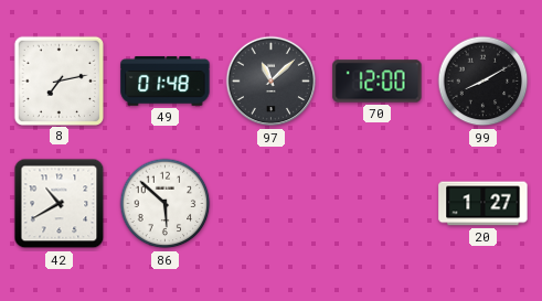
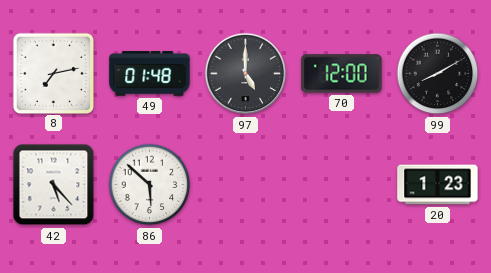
97: 11:08 -> 5:00
42: 10:40 -> 5:23
20: 1:27 -> 1:23
